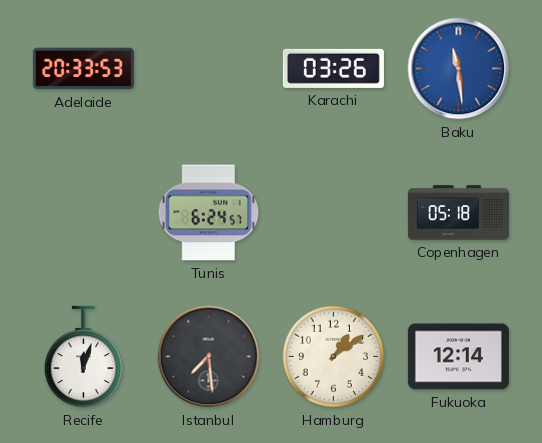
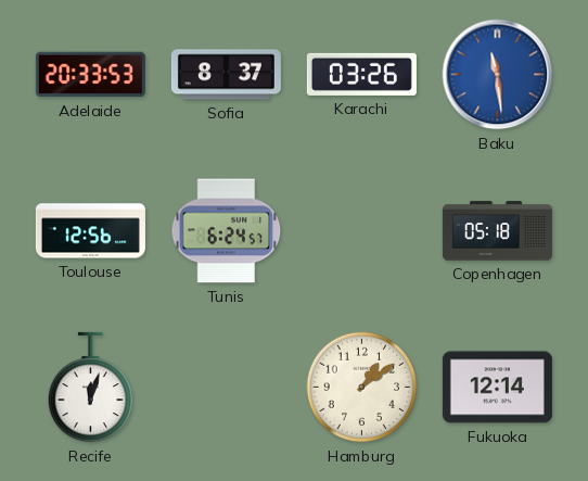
Sofia: none -> 8:37
Toulouse: none -> 12:56
Istanbul: 7:29 -> none
